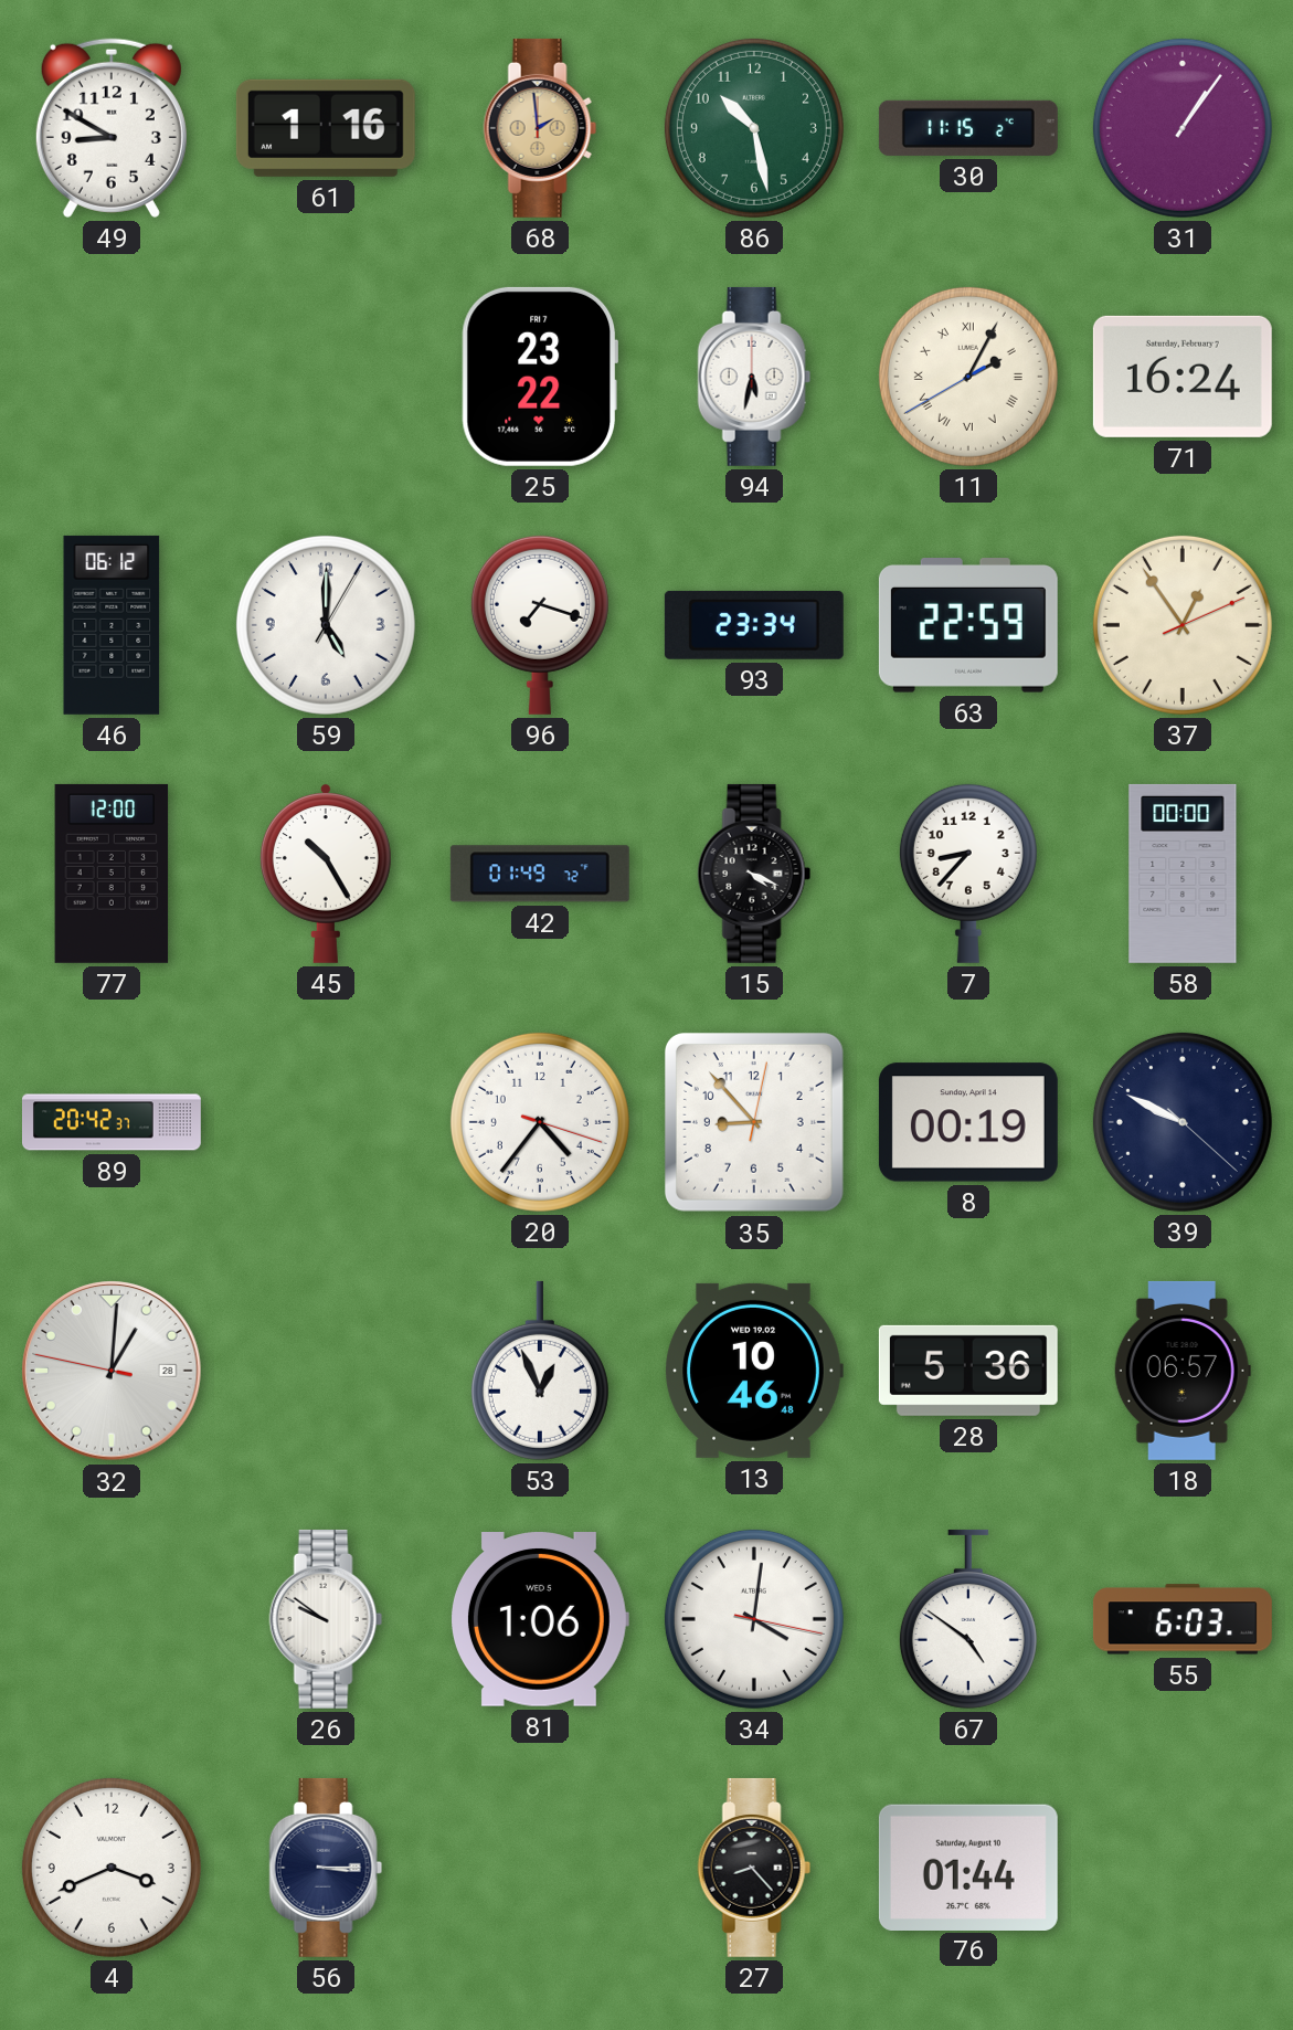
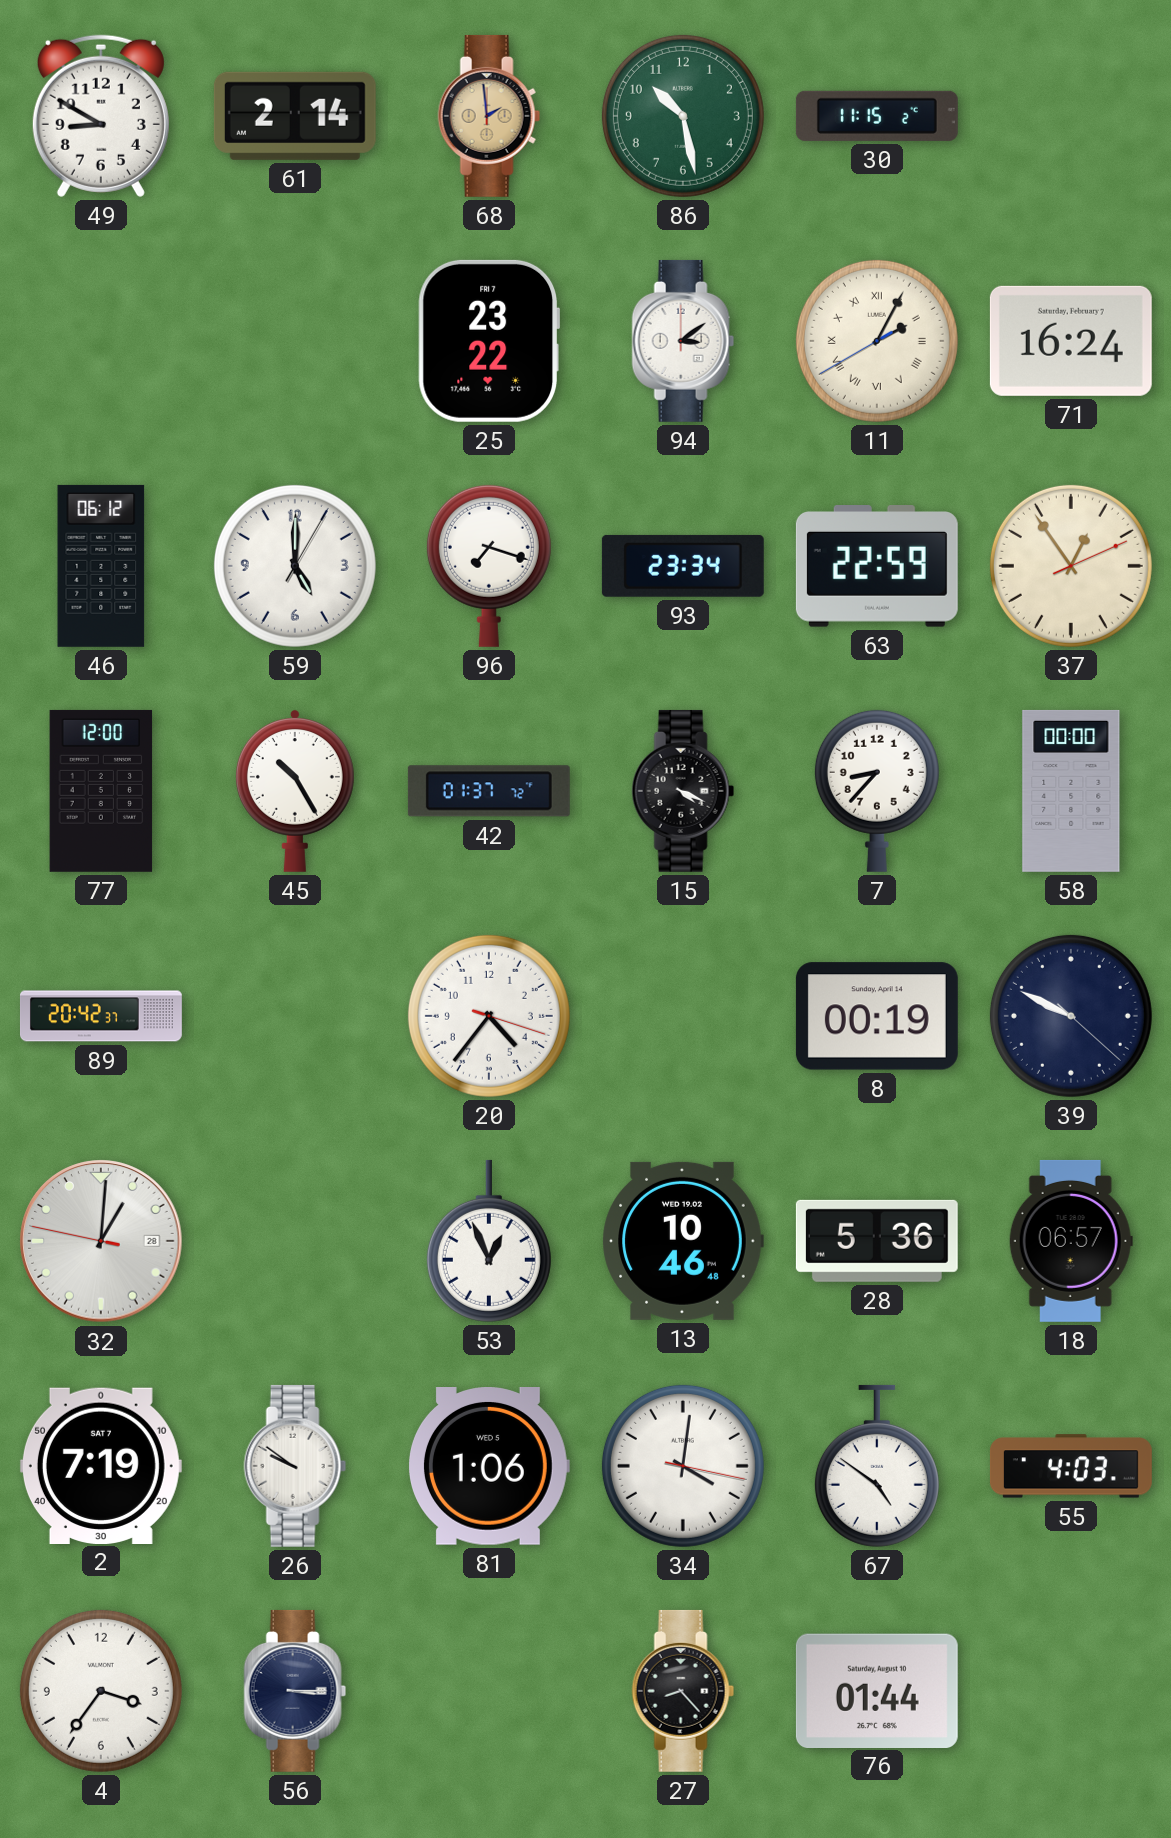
61: 1:16 -> 2:14
31: 1:06 -> none
94: 5:32 -> 3:09
42: 01:49 -> 01:37
35: 8:53 -> none
2: none -> 7:19
55: 6:03 -> 4:03
4: 3:41 -> 3:36
